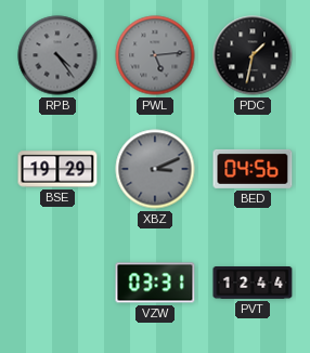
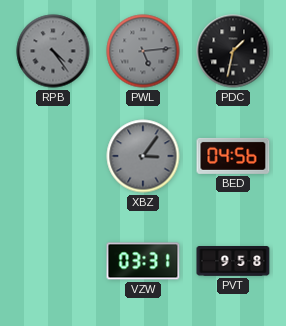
BSE: 19:29 -> none
XBZ: 3:11 -> 3:06
PVT: 12:44 -> 9:58
